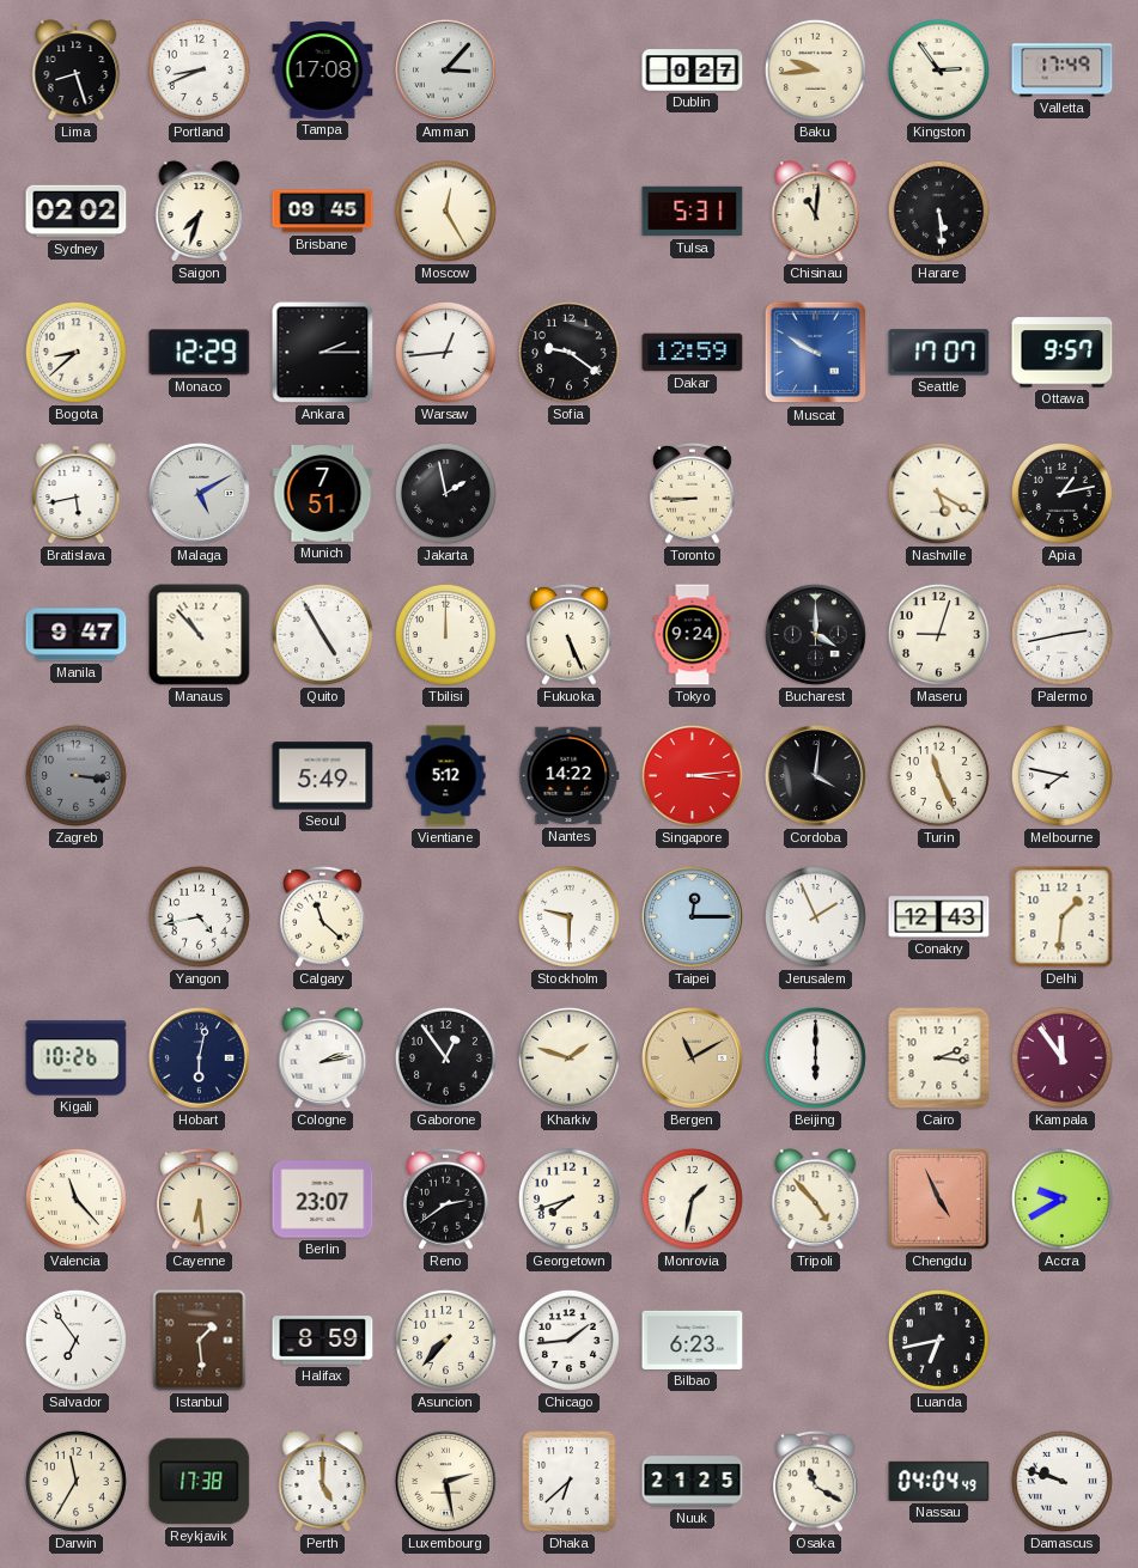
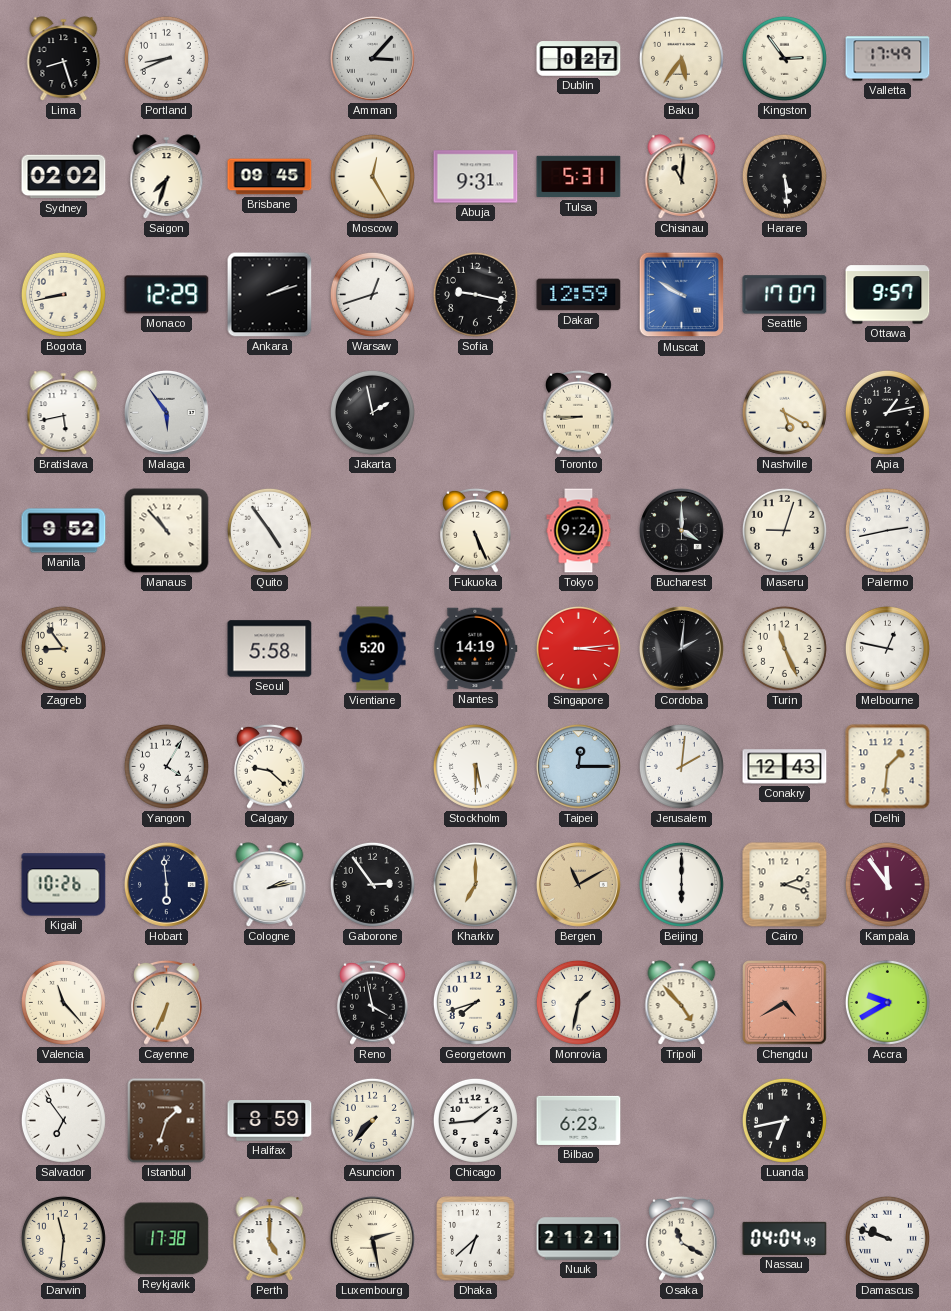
Tampa: 17:08 -> none
Baku: 9:44 -> 5:36
Abuja: none -> 9:31
Bogota: 8:38 -> 8:43
Ankara: 2:15 -> 2:12
Warsaw: 12:44 -> 12:42
Sofia: 9:21 -> 9:17
Malaga: 5:10 -> 5:54
Munich: 7:51 -> none
Manila: 9:47 -> 9:52
Quito: 4:55 -> 4:54
Tbilisi: 12:00 -> none
Zagreb: 3:16 -> 8:54
Zagreb dial: grey -> cream
Seoul: 5:49 -> 5:58
Vientiane: 5:12 -> 5:20
Nantes: 14:22 -> 14:19
Cordoba: 4:01 -> 2:01
Melbourne: 7:47 -> 12:47
Yangon: 4:43 -> 4:05
Calgary: 11:22 -> 9:22
Stockholm: 9:30 -> 5:30
Jerusalem: 1:56 -> 2:01
Hobart: 6:02 -> 5:59
Gaborone: 12:54 -> 2:54
Kharkiv: 1:48 -> 7:00
Cairo: 2:16 -> 2:18
Cayenne: 6:29 -> 6:34
Berlin: 23:07 -> none
Reno: 2:39 -> 3:58
Chengdu: 4:56 -> 4:40
Istanbul: 1:29 -> 1:33
Darwin: 11:35 -> 11:31
Nuuk: 21:25 -> 21:21
